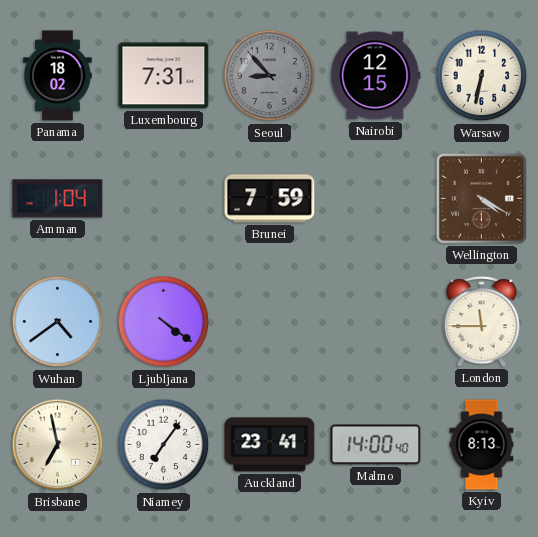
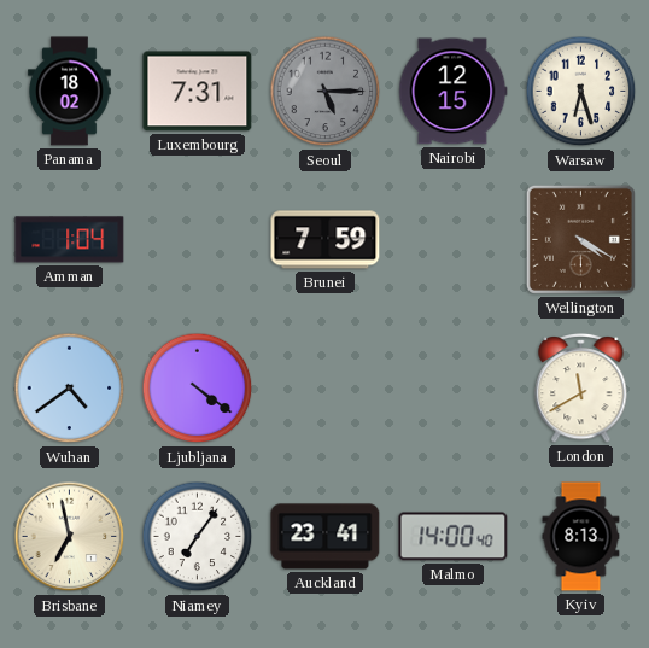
Seoul: 8:53 -> 5:15
Warsaw: 6:32 -> 6:27
London: 11:45 -> 11:40
